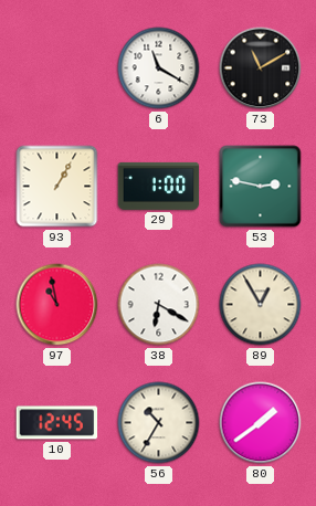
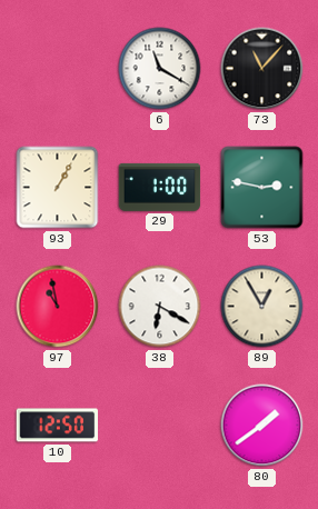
73: 11:10 -> 11:07
10: 12:45 -> 12:50
56: 10:35 -> none
